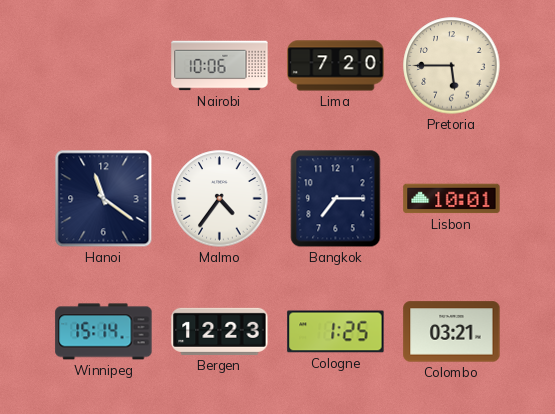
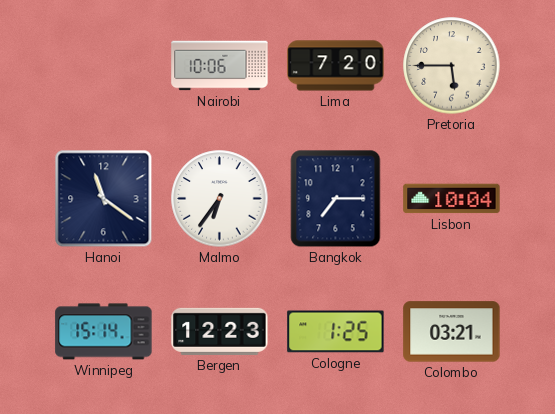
Malmo: 4:36 -> 6:36
Lisbon: 10:01 -> 10:04
